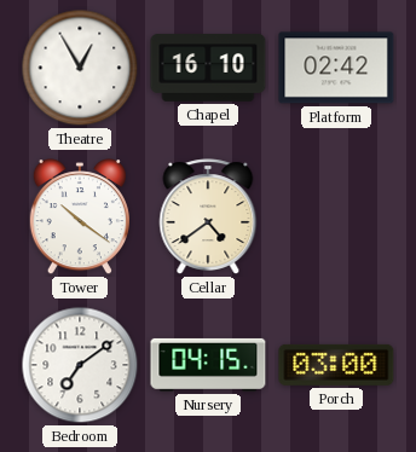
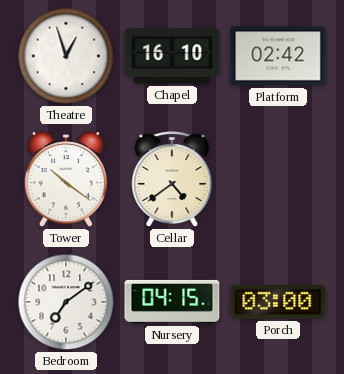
Theatre: 12:55 -> 12:57
